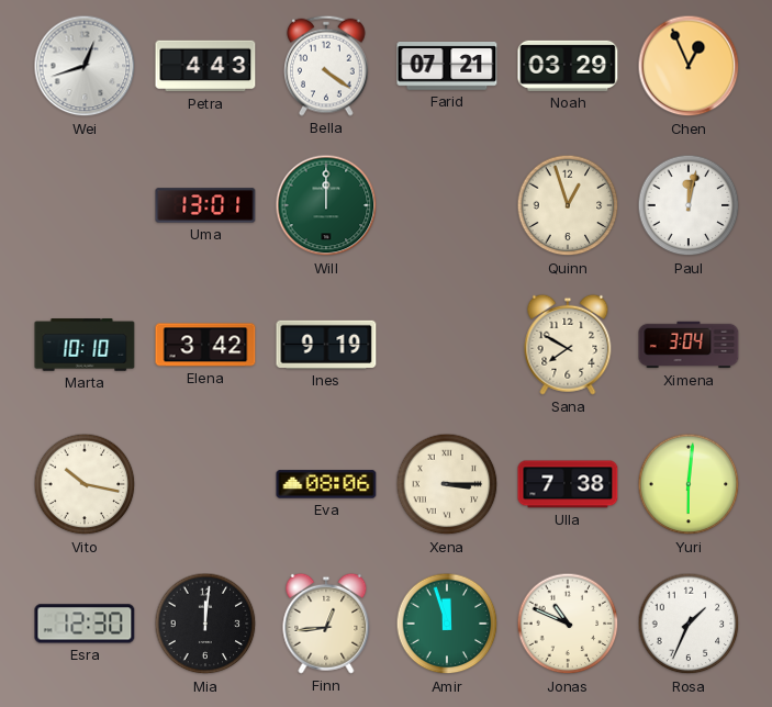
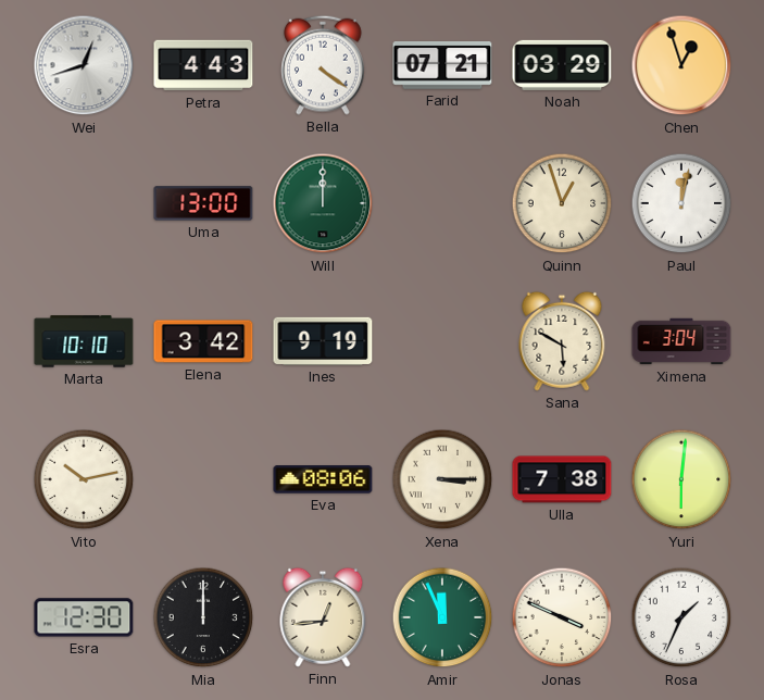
Chen: 12:56 -> 12:57
Uma: 13:01 -> 13:00
Sana: 7:50 -> 5:50
Vito: 10:17 -> 10:13
Mia: 12:01 -> 12:00
Amir: 11:57 -> 11:56
Jonas: 10:49 -> 3:49
